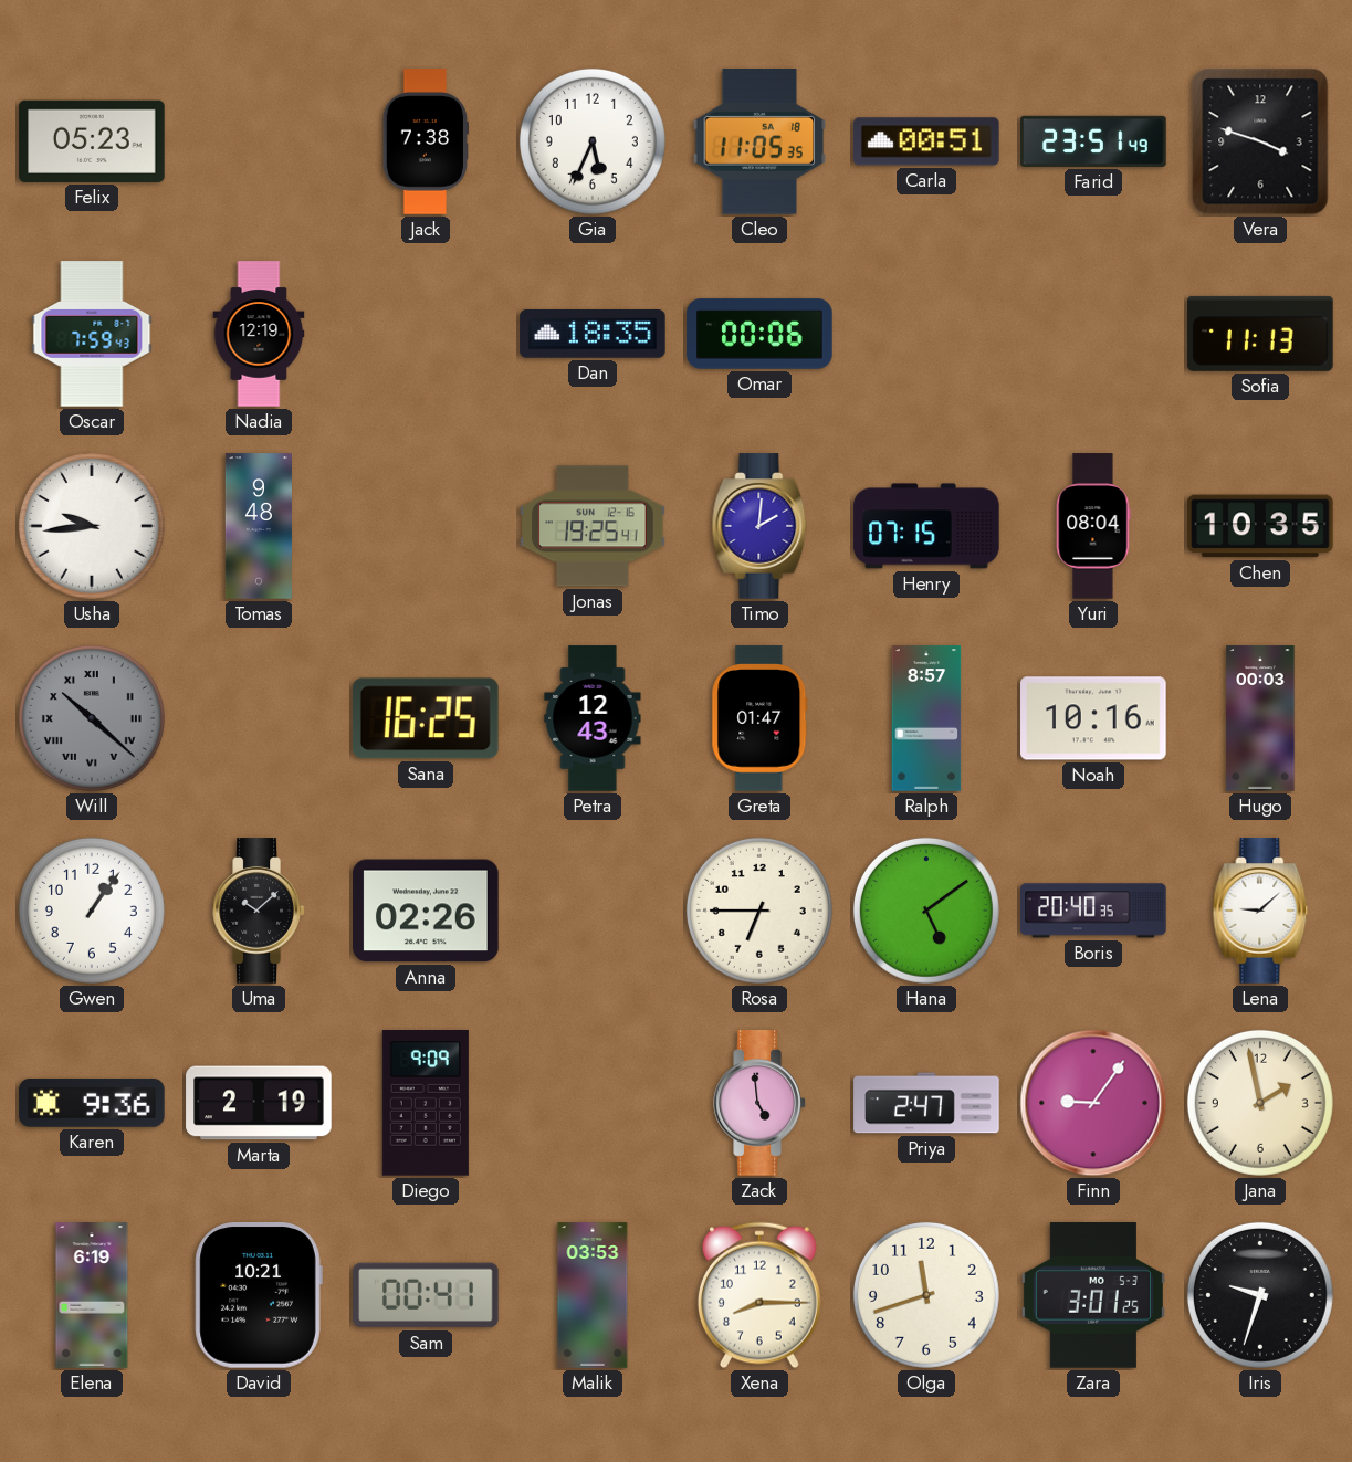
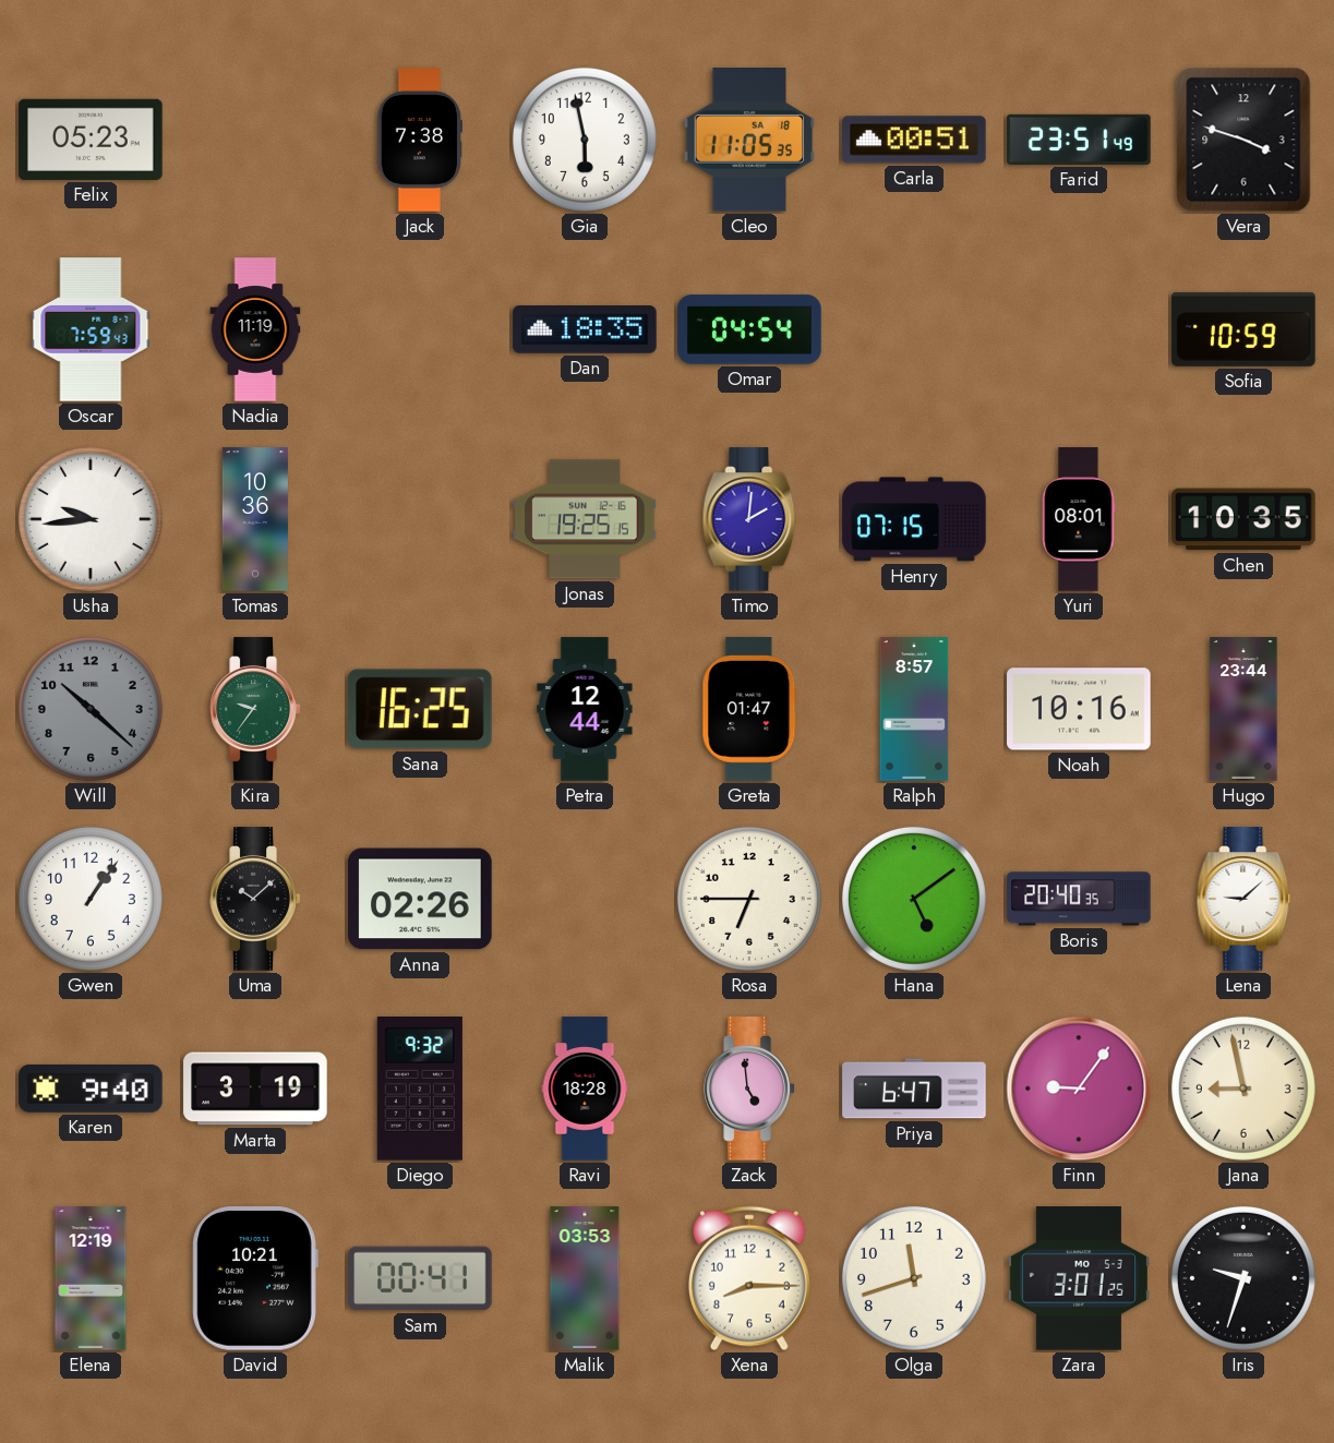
Gia: 5:34 -> 5:58
Nadia: 12:19 -> 11:19
Omar: 00:06 -> 04:54
Sofia: 11:13 -> 10:59
Tomas: 9:48 -> 10:36
Jonas: 19:25:41 -> 19:25:15
Yuri: 08:04 -> 08:01
Will numerals: Roman -> Arabic
Kira: none -> 9:36
Petra: 12:43 -> 12:44
Hugo: 00:03 -> 23:44
Karen: 9:36 -> 9:40
Marta: 2:19 -> 3:19
Diego: 9:09 -> 9:32
Ravi: none -> 18:28
Priya: 2:47 -> 6:47
Jana: 1:58 -> 8:58
Elena: 6:19 -> 12:19
